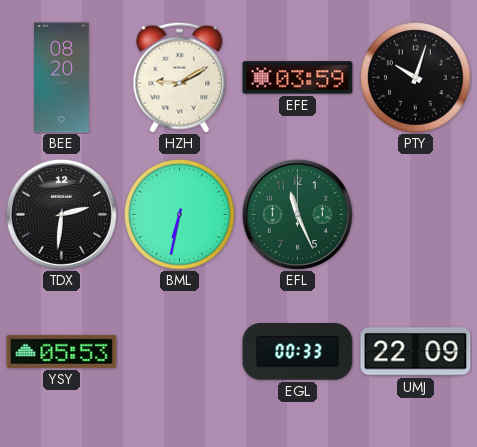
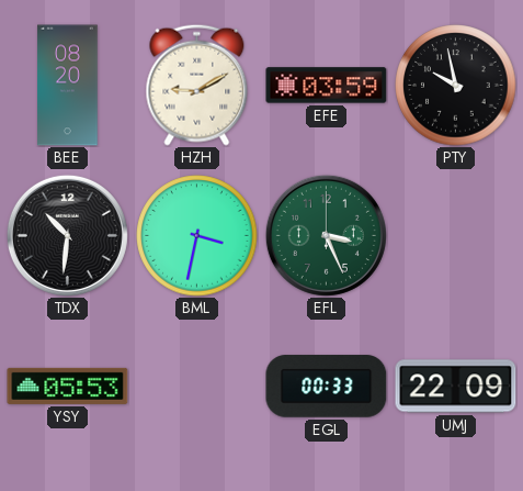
PTY: 10:03 -> 9:58
TDX: 2:31 -> 10:31
BML: 6:32 -> 3:32
EFL: 11:26 -> 3:26
